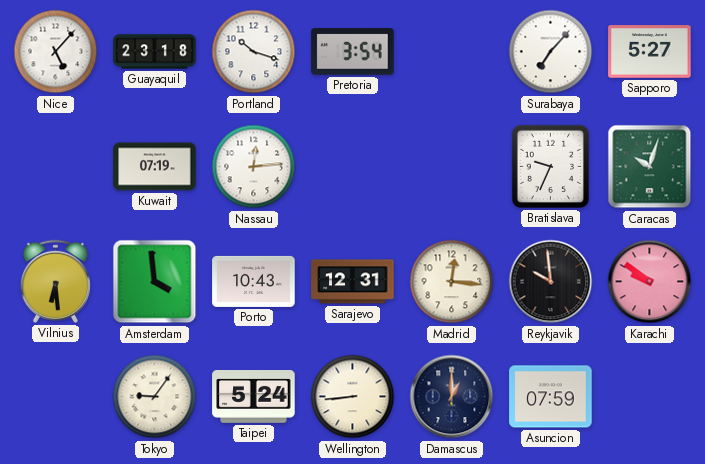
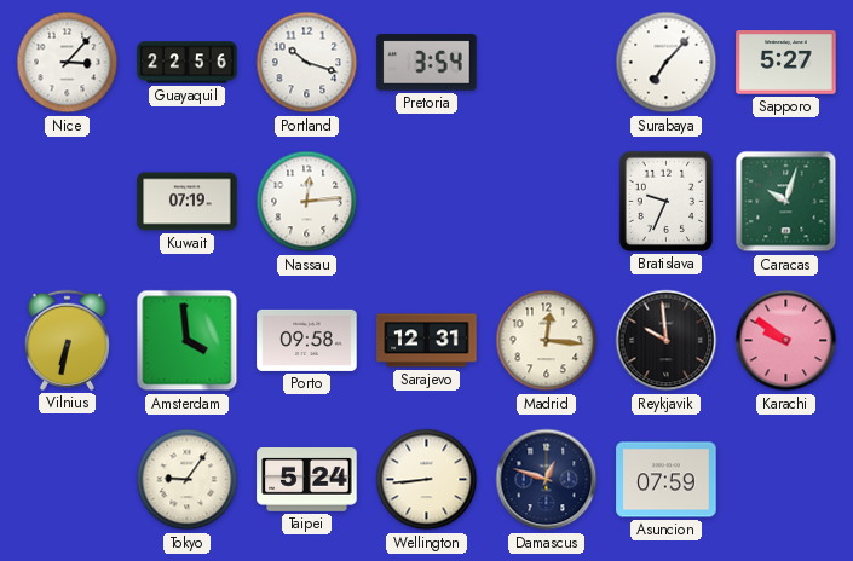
Nice: 5:07 -> 3:07
Guayaquil: 23:18 -> 22:56
Vilnius: 6:29 -> 6:32
Porto: 10:43 -> 09:58
Damascus: 1:00 -> 12:48
